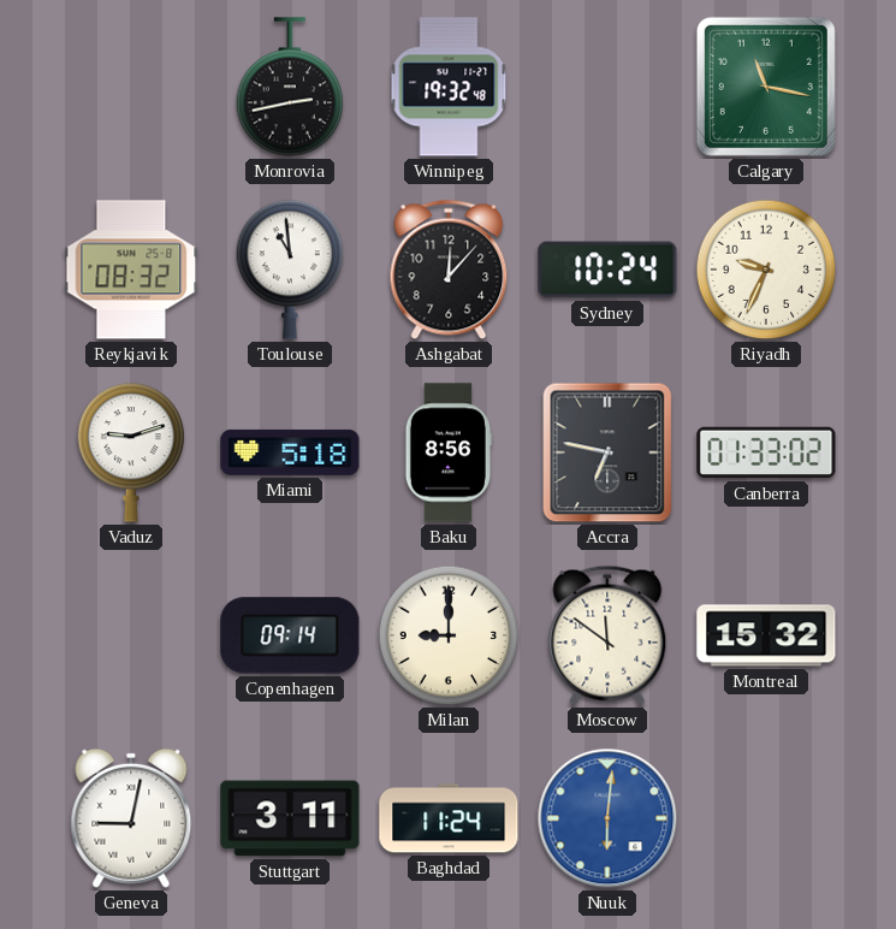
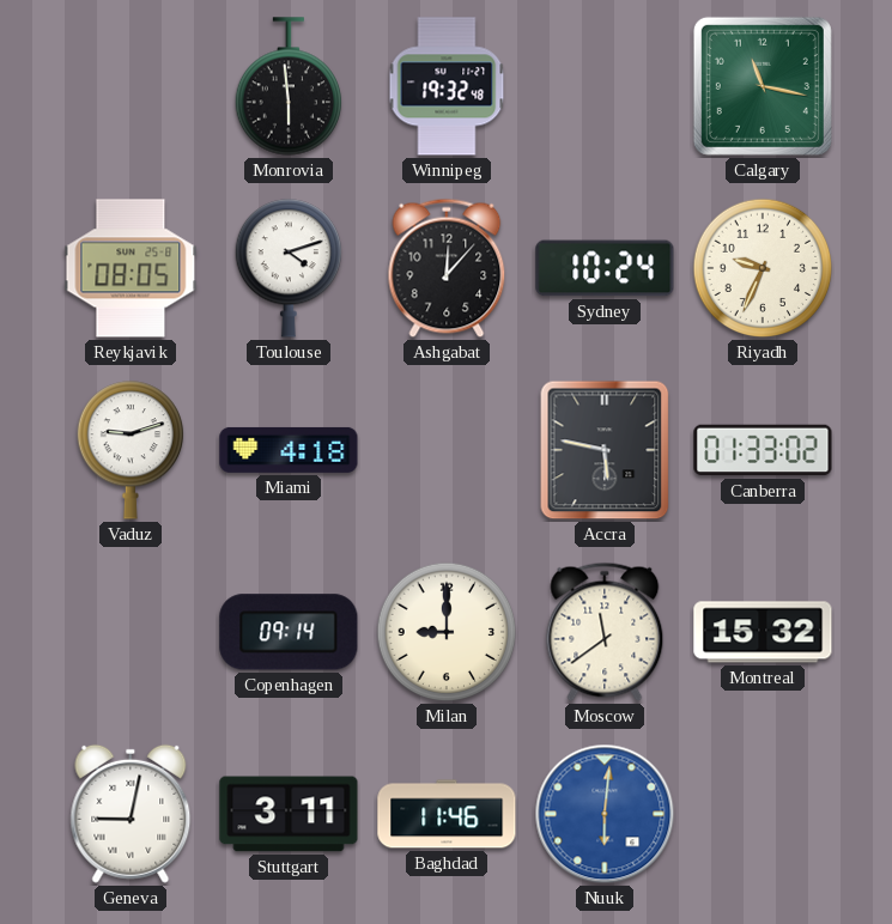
Monrovia: 2:43 -> 5:59
Reykjavik: 08:32 -> 08:05
Toulouse: 10:59 -> 4:12
Miami: 5:18 -> 4:18
Baku: 8:56 -> none
Accra: 6:47 -> 5:47
Moscow: 11:51 -> 11:39
Baghdad: 11:24 -> 11:46
